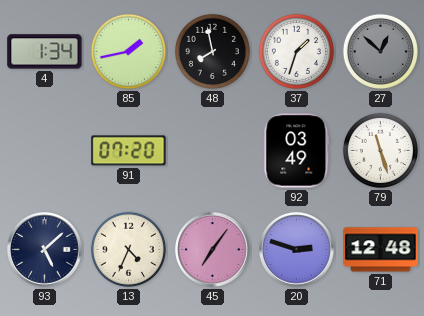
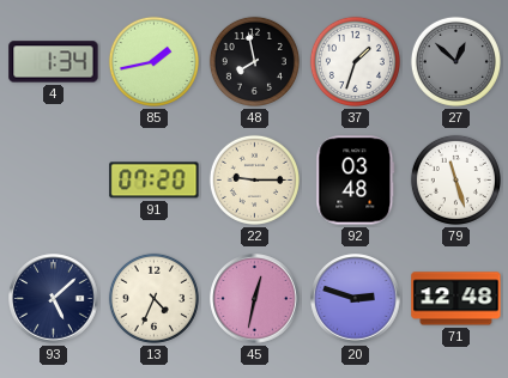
22: none -> 9:15
92: 03:49 -> 03:48
45: 7:06 -> 12:32
